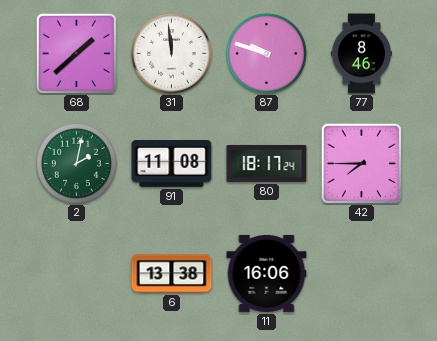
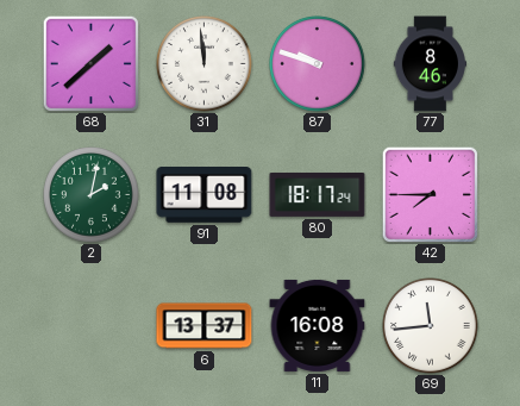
6: 13:38 -> 13:37
11: 16:06 -> 16:08
69: none -> 11:44
